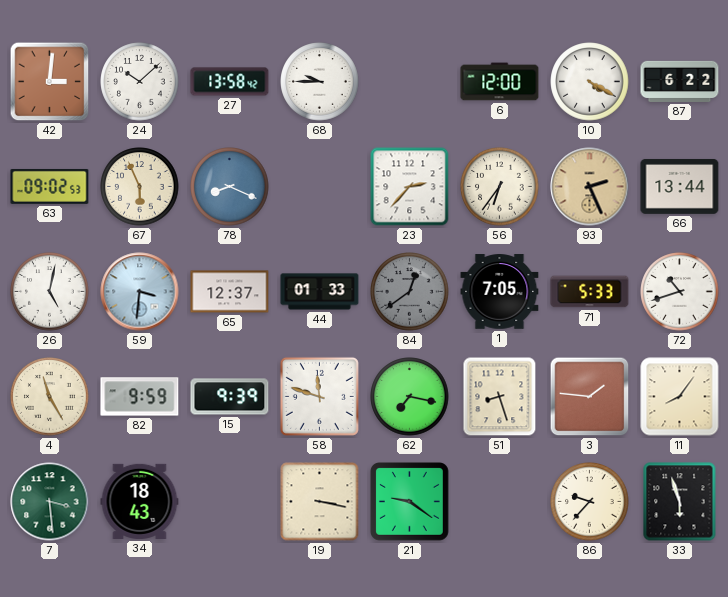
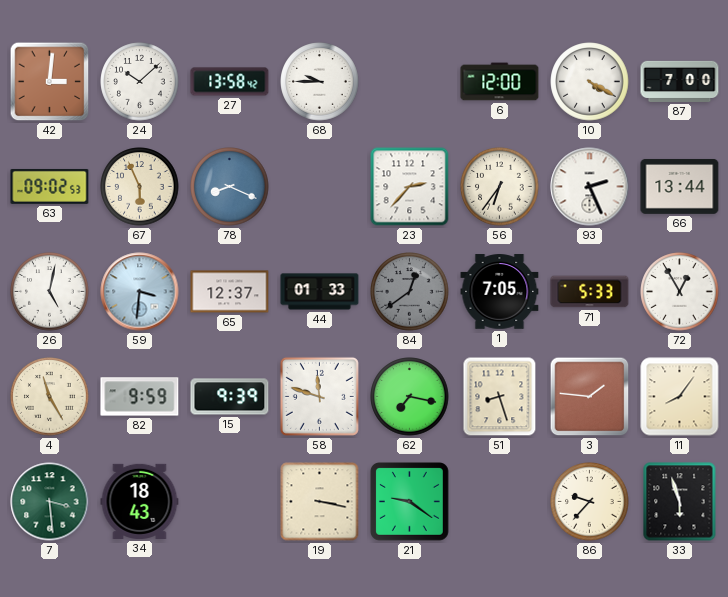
87: 6:22 -> 7:00
93 dial: champagne -> white
72: 10:42 -> 12:55
